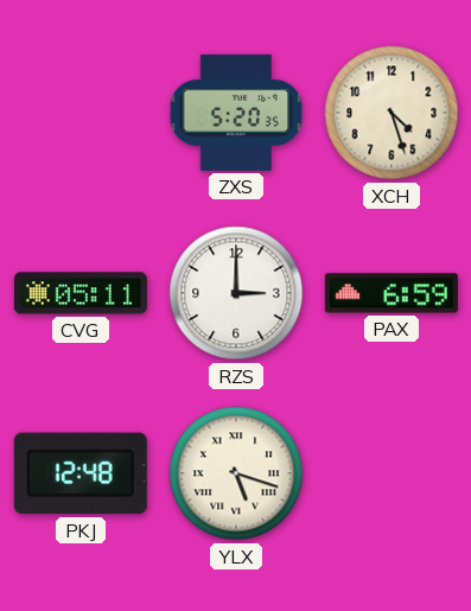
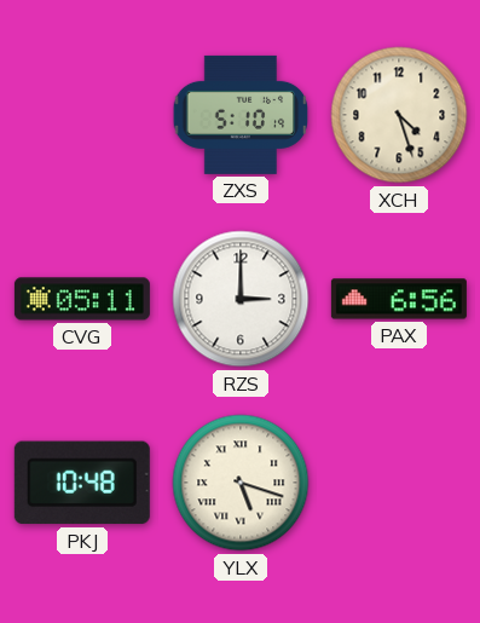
ZXS: 5:20 -> 5:10
PAX: 6:59 -> 6:56
PKJ: 12:48 -> 10:48
